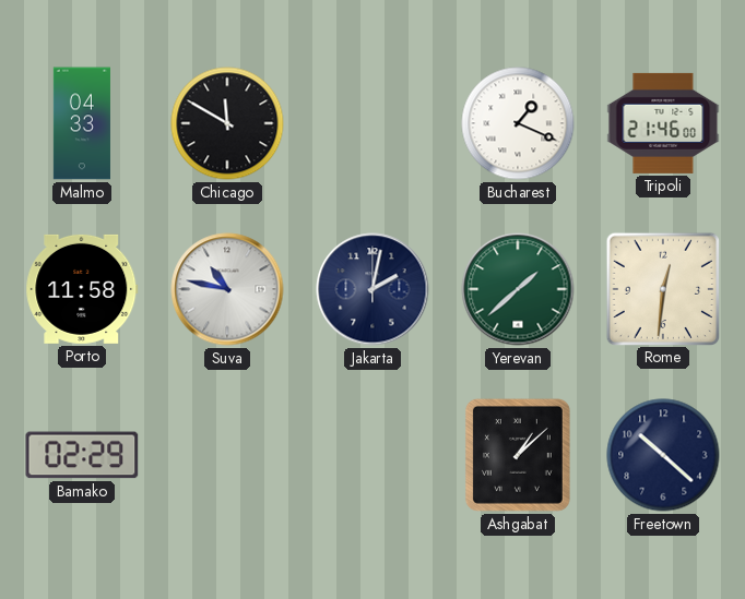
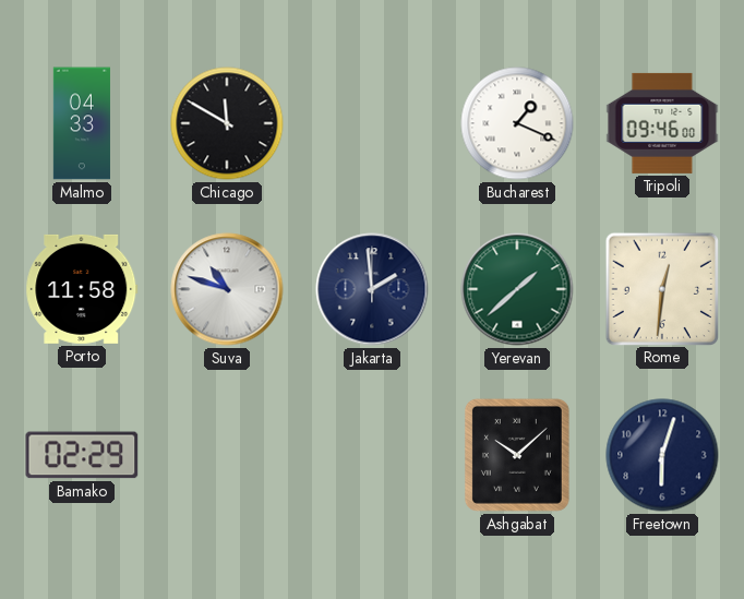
Tripoli: 21:46 -> 09:46
Suva: 10:47 -> 10:48
Jakarta: 2:02 -> 1:59
Ashgabat: 1:08 -> 10:08
Freetown: 10:22 -> 6:03
